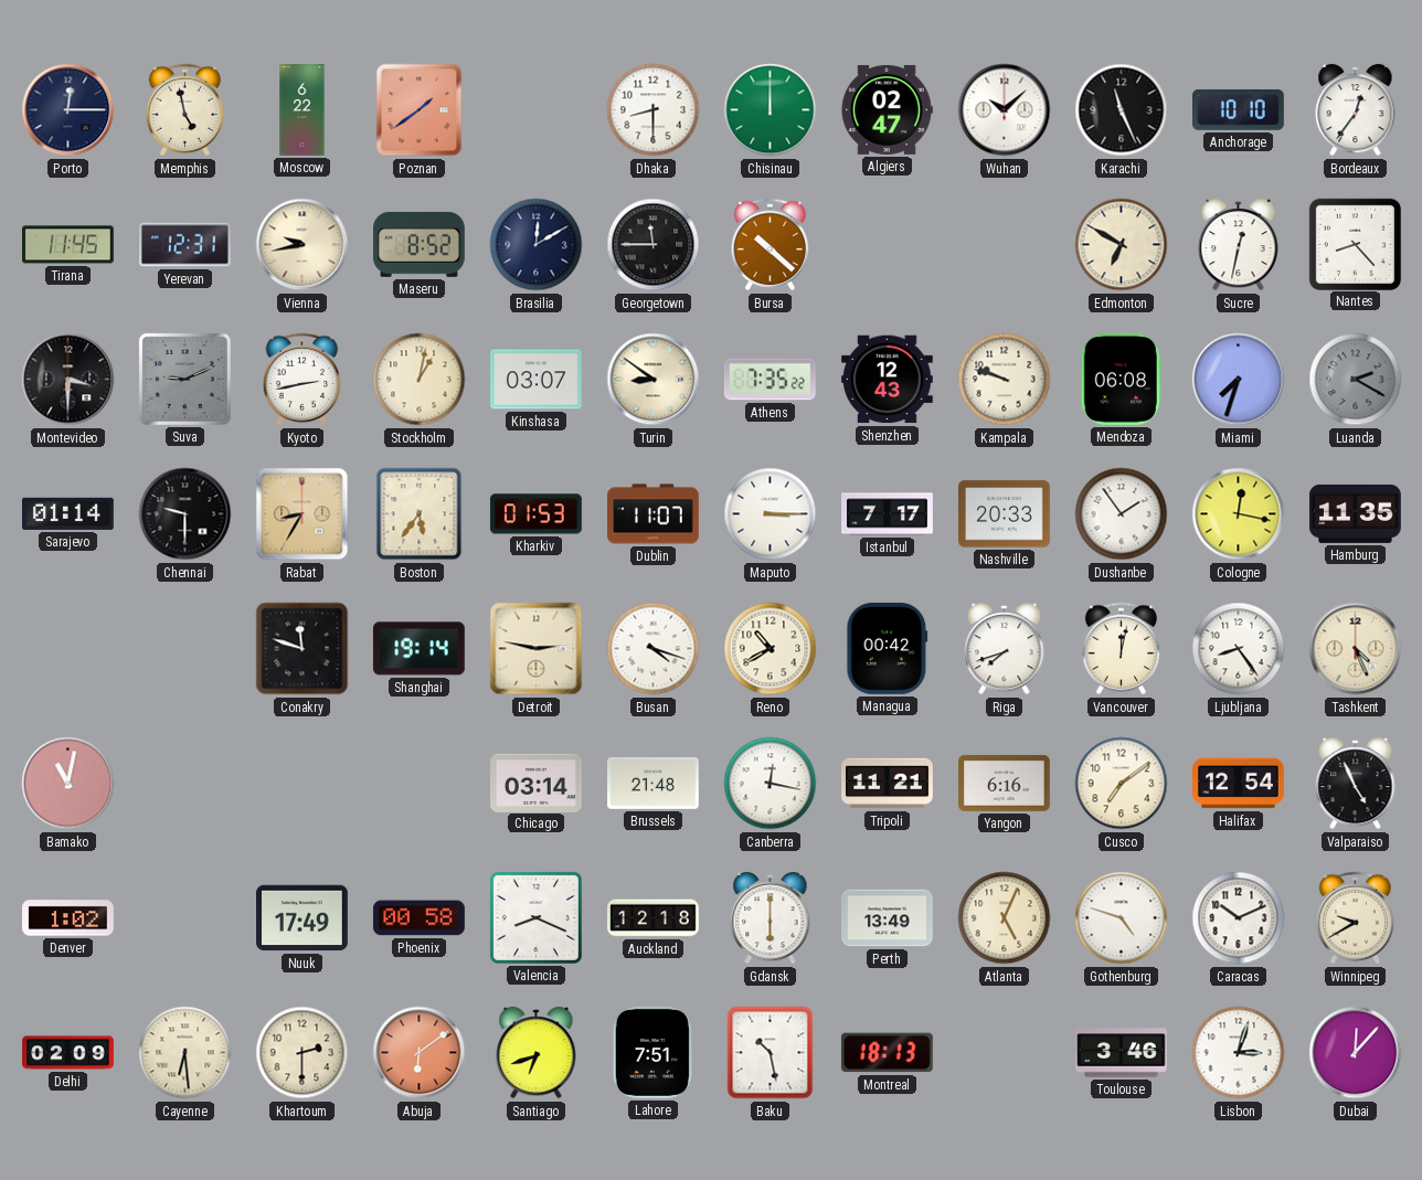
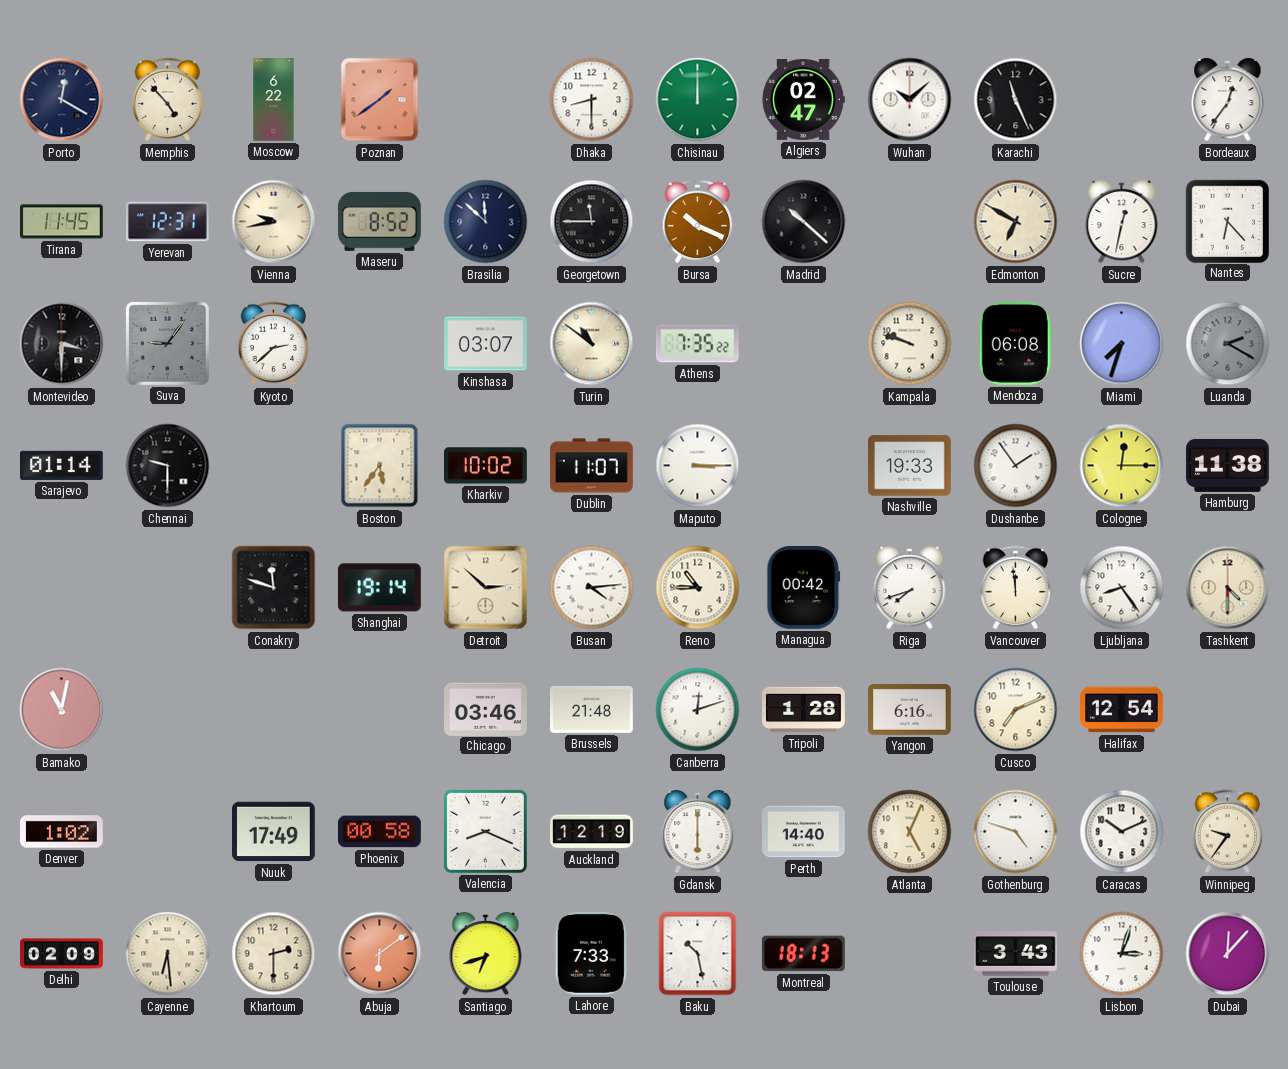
Porto: 12:15 -> 12:20
Memphis: 4:58 -> 4:53
Anchorage: 10:10 -> none
Brasilia: 12:10 -> 11:52
Bursa: 10:22 -> 10:19
Madrid: none -> 10:22
Nantes: 8:23 -> 6:23
Suva: 9:11 -> 9:06
Kyoto: 2:43 -> 2:38
Stockholm: 1:02 -> none
Turin: 8:51 -> 10:51
Shenzhen: 12:43 -> none
Rabat: 8:35 -> none
Kharkiv: 01:53 -> 10:02
Istanbul: 7:17 -> none
Nashville: 20:33 -> 19:33
Cologne: 12:17 -> 12:15
Hamburg: 11:35 -> 11:38
Detroit: 2:47 -> 2:52
Busan: 4:18 -> 4:14
Reno: 10:40 -> 10:45
Vancouver: 12:02 -> 11:59
Tashkent: 4:26 -> 4:30
Chicago: 03:14 -> 03:46
Canberra: 12:17 -> 12:12
Tripoli: 11:21 -> 1:28
Cusco: 7:09 -> 7:11
Valparaiso: 4:56 -> none
Auckland: 12:18 -> 12:19
Perth: 13:49 -> 14:40
Winnipeg: 9:40 -> 9:36
Lahore: 7:51 -> 7:33
Toulouse: 3:46 -> 3:43
